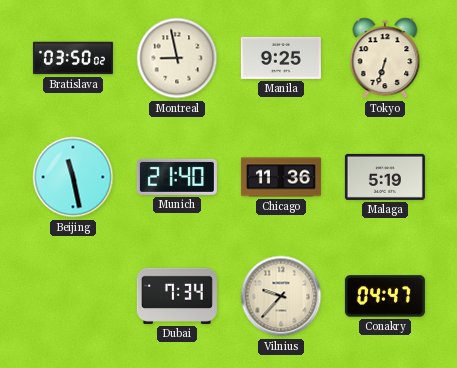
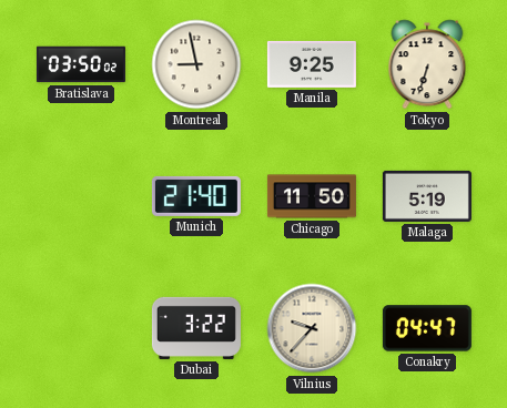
Beijing: 11:28 -> none
Chicago: 11:36 -> 11:50
Dubai: 7:34 -> 3:22
